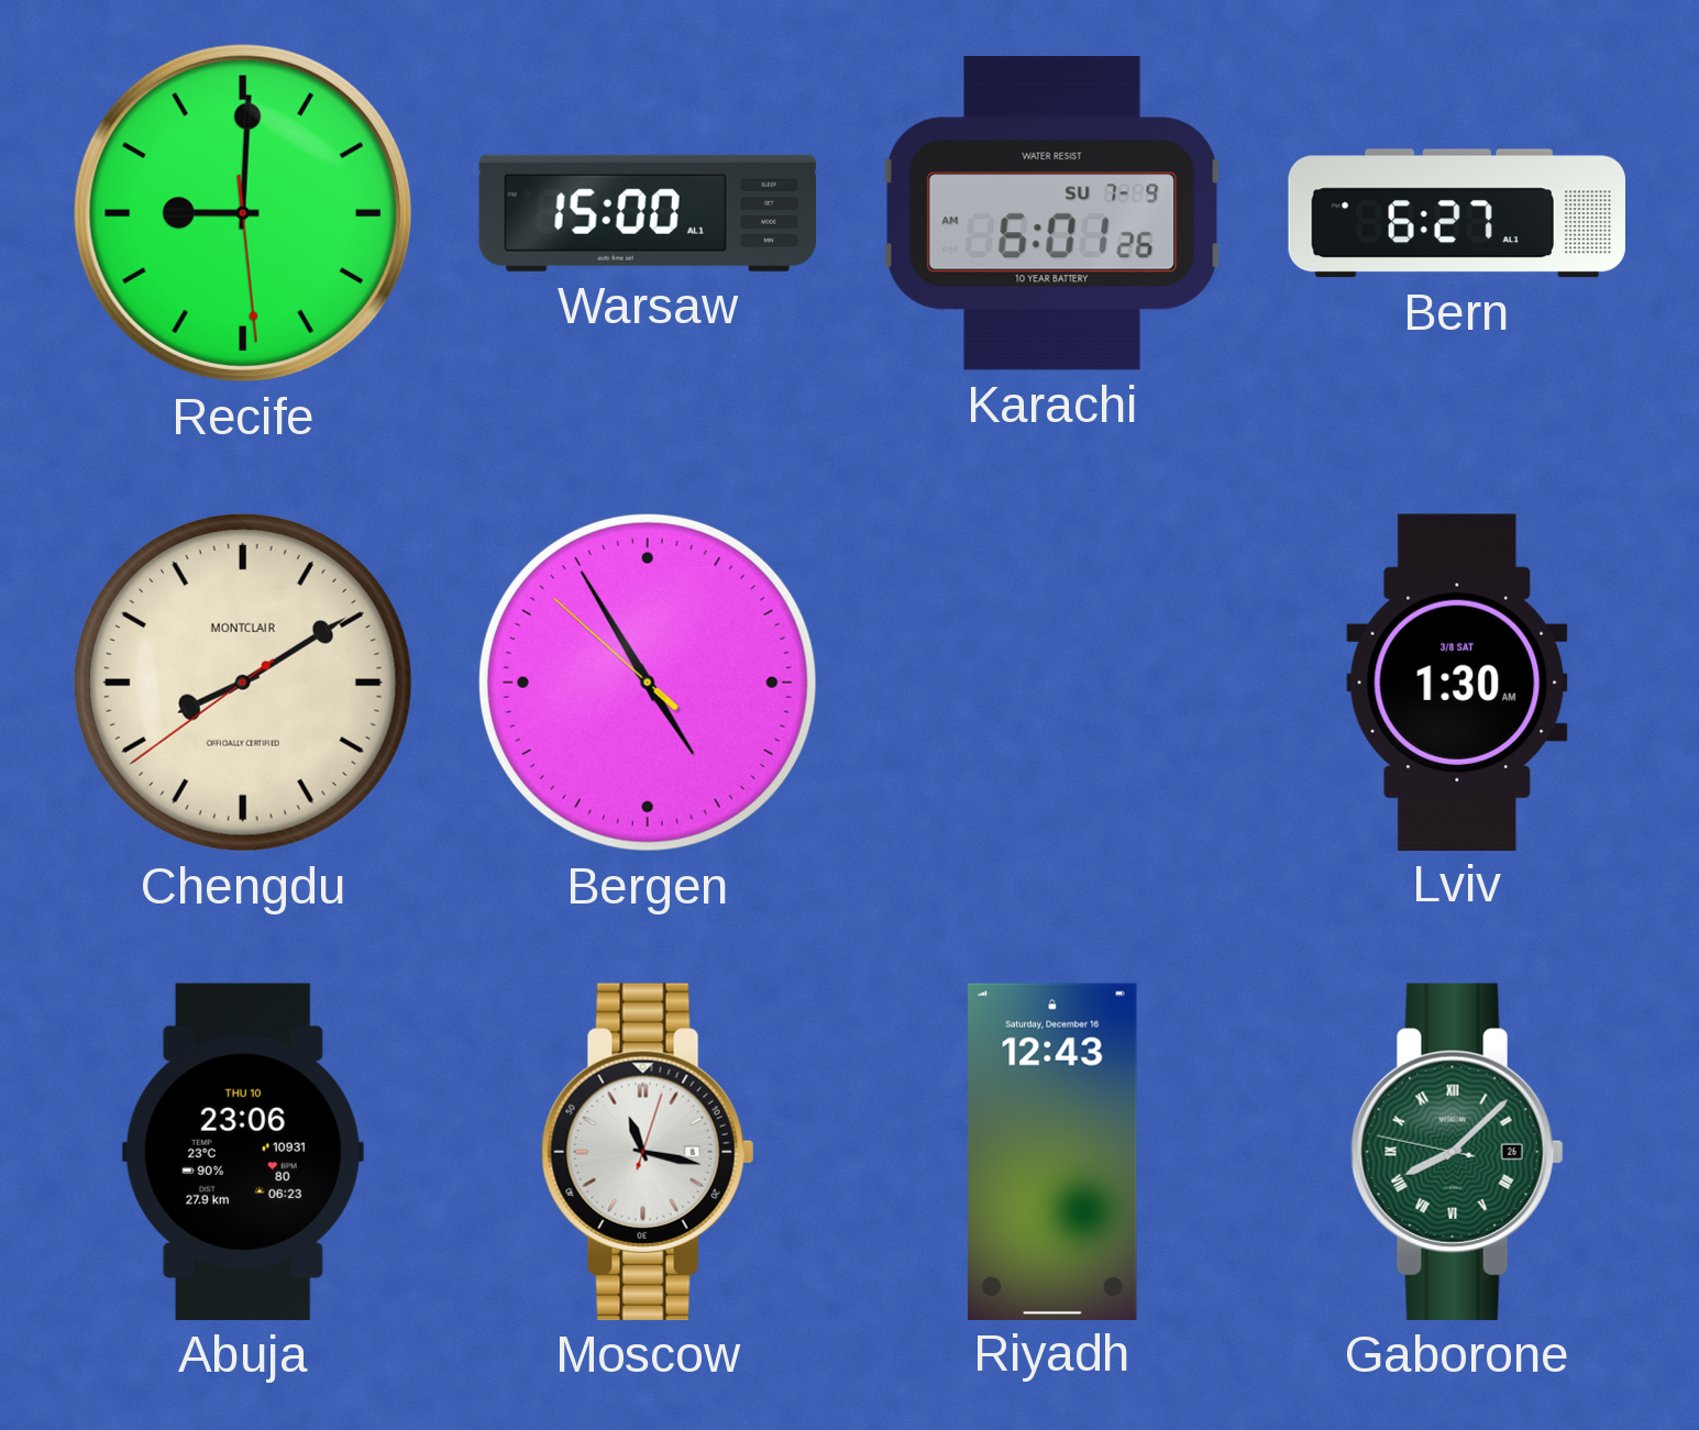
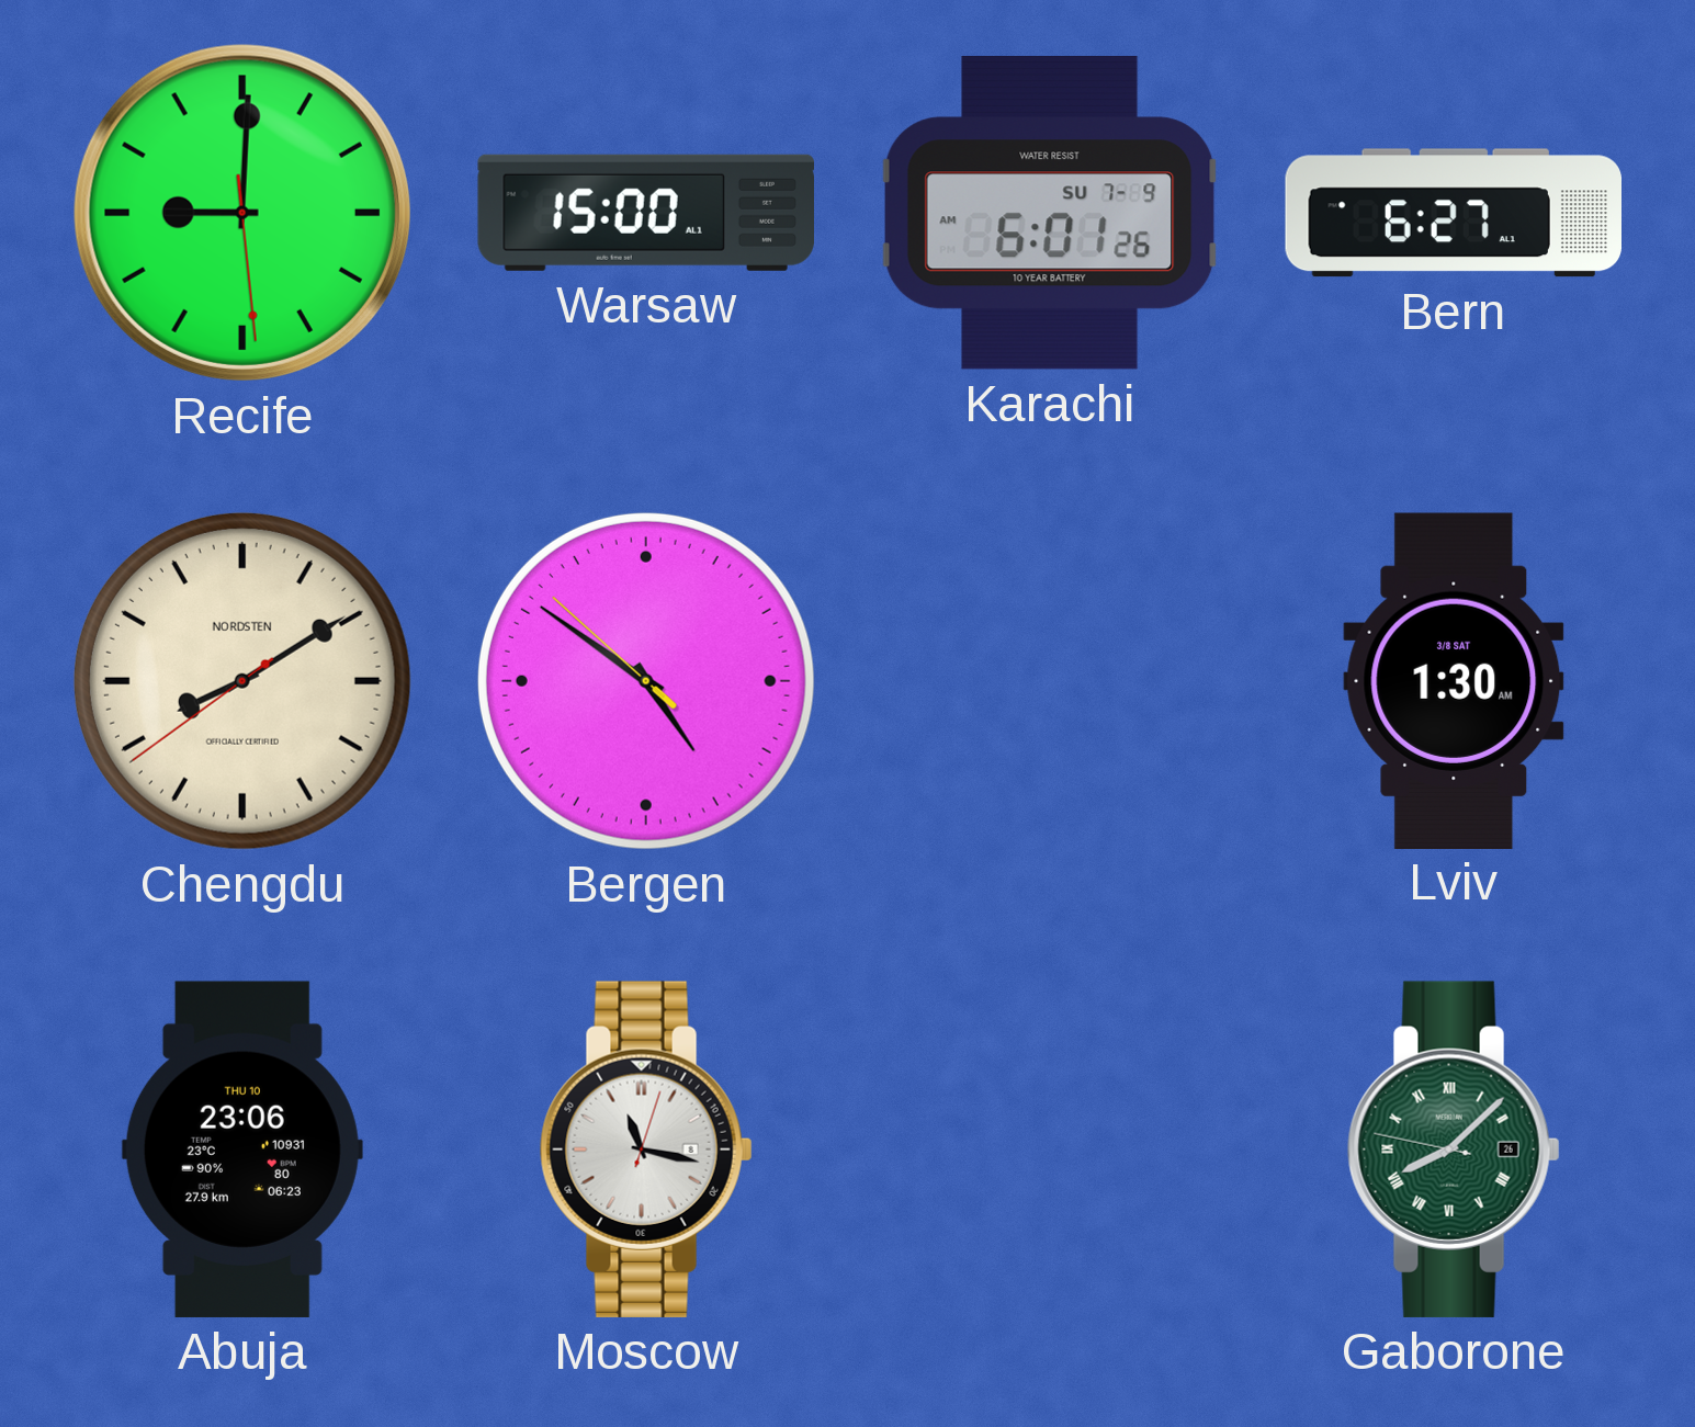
Chengdu brand: MONTCLAIR -> NORDSTEN
Bergen: 4:54 -> 4:50
Riyadh: 12:43 -> none
